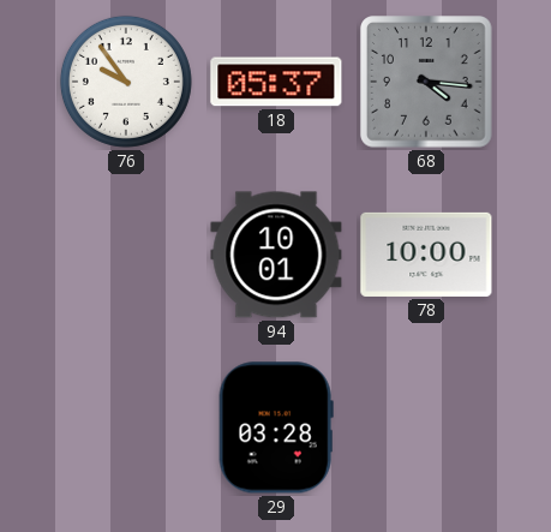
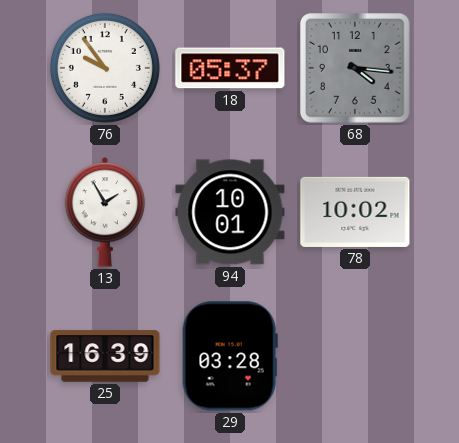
13: none -> 1:55
78: 10:00 -> 10:02
25: none -> 16:39
